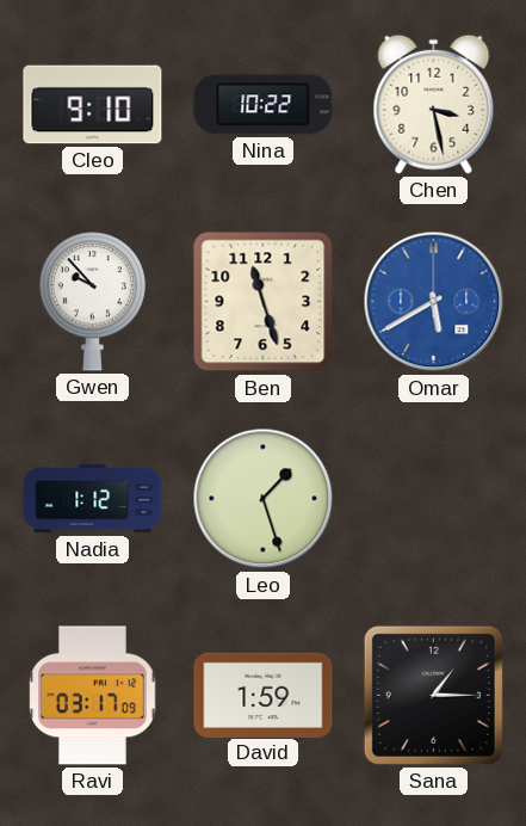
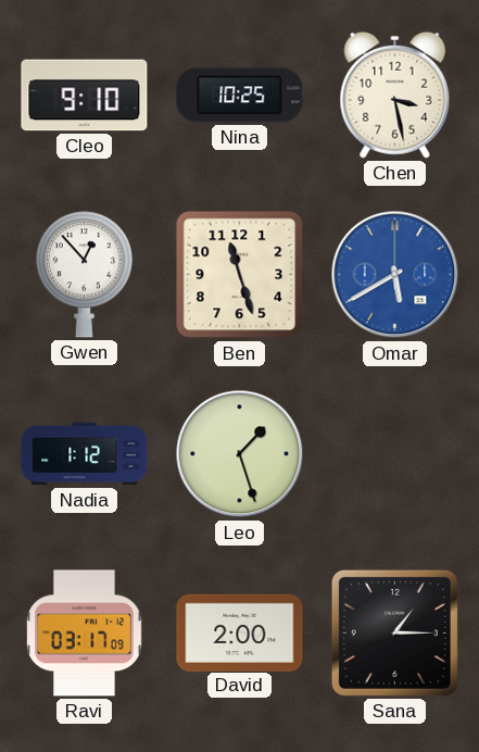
Nina: 10:22 -> 10:25
Gwen: 9:53 -> 12:53
David: 1:59 -> 2:00
